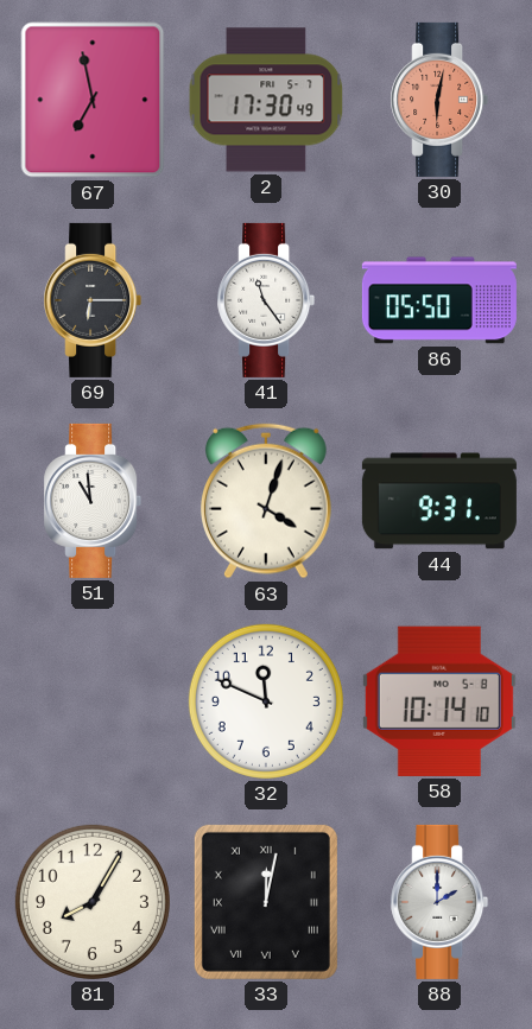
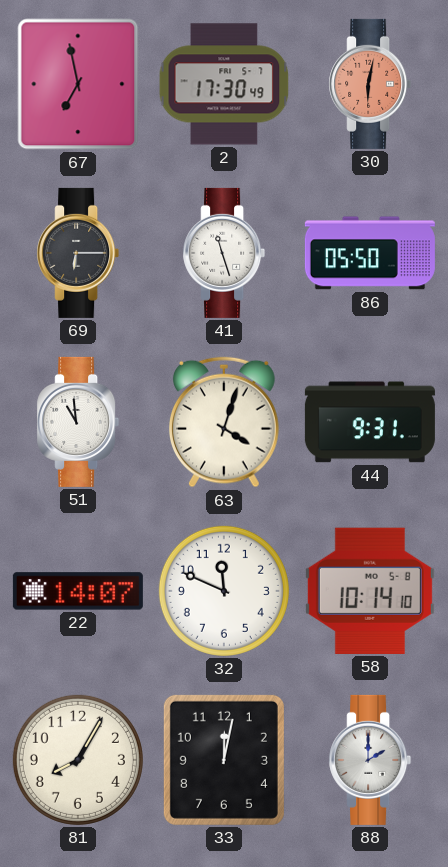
41: 11:24 -> 11:27
22: none -> 14:07
33 numerals: Roman -> Arabic
